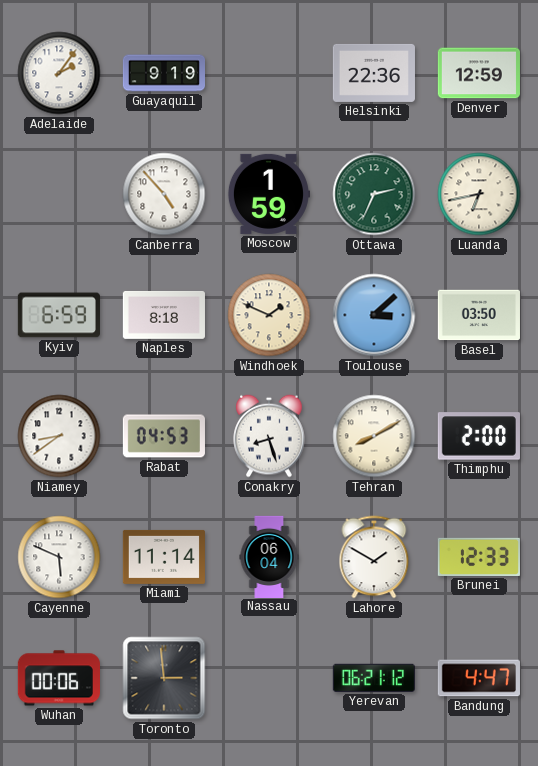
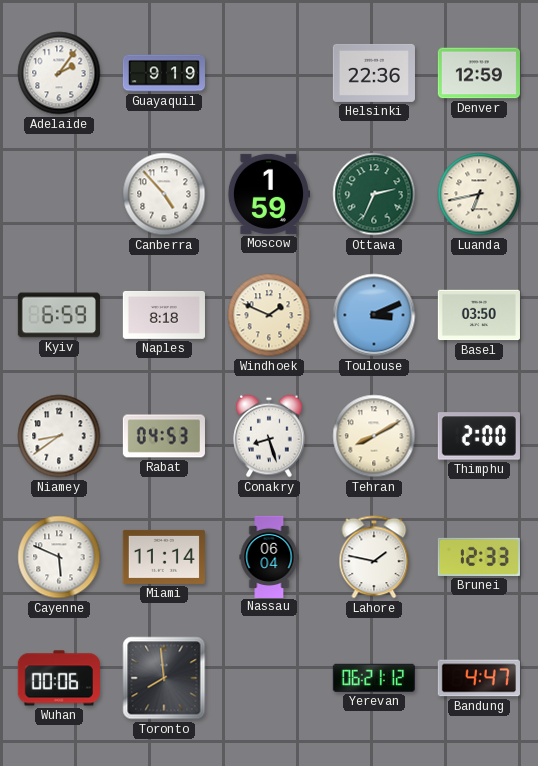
Toulouse: 3:08 -> 3:11
Lahore: 1:50 -> 1:47
Toronto: 2:59 -> 7:59
